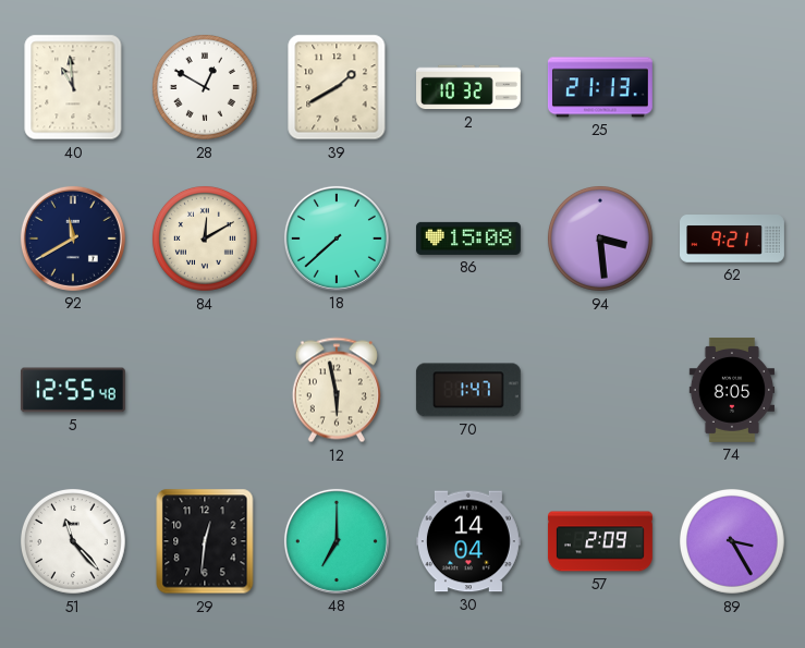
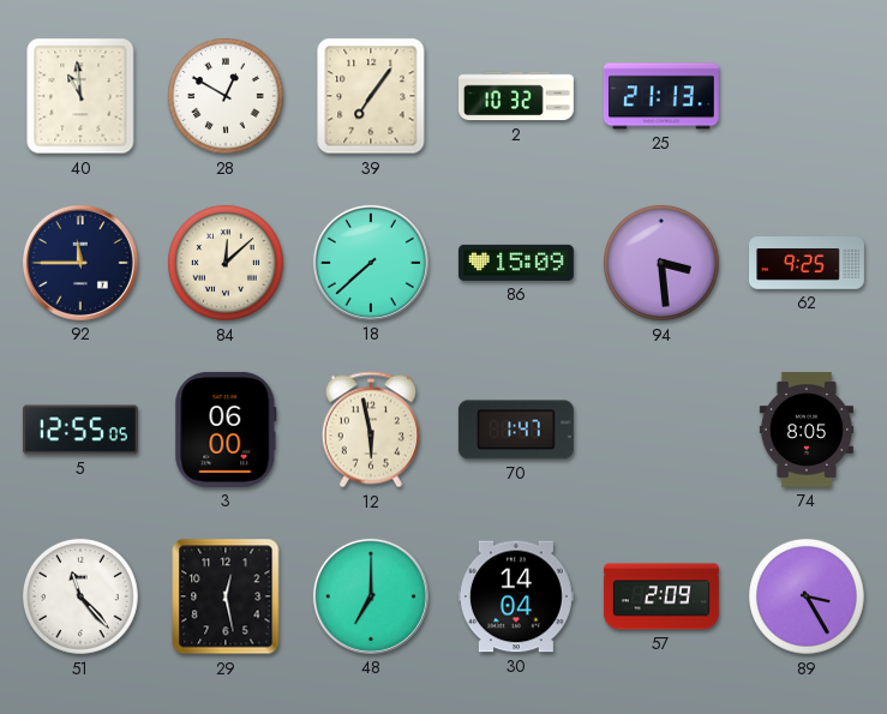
39: 1:40 -> 7:06
92: 11:40 -> 11:45
84: 12:10 -> 12:08
86: 15:08 -> 15:09
62: 9:21 -> 9:25
5: 12:55:48 -> 12:55:05
3: none -> 06:00
29: 12:31 -> 12:28
